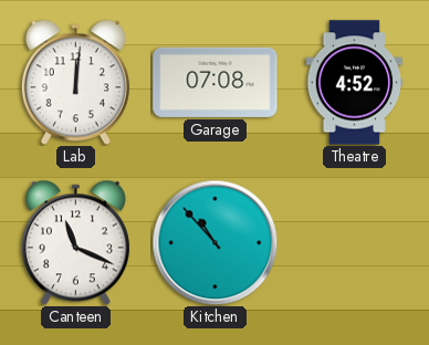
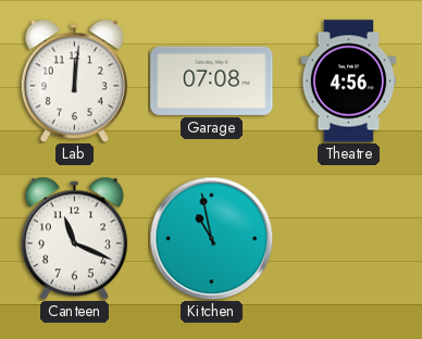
Theatre: 4:52 -> 4:56
Kitchen: 10:53 -> 10:58
